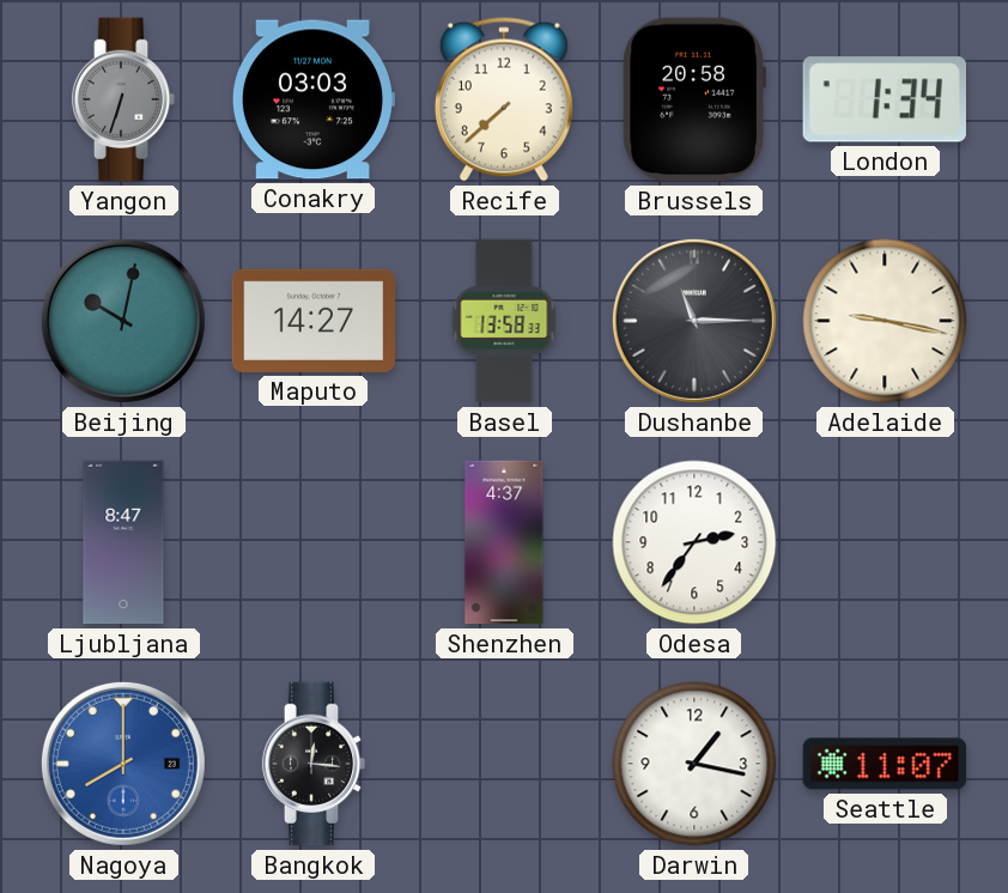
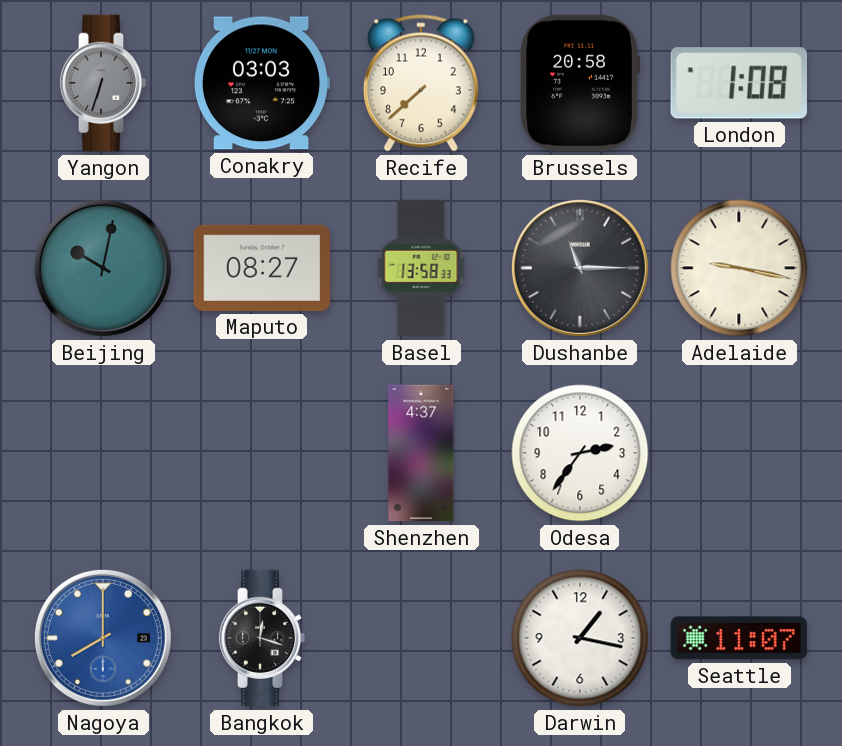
London: 1:34 -> 1:08
Maputo: 14:27 -> 08:27
Ljubljana: 8:47 -> none
Bangkok: 12:16 -> 12:18
